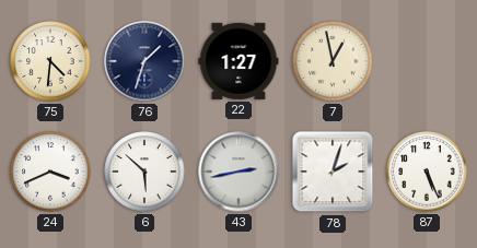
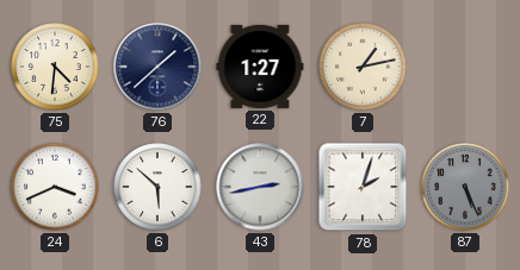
76: 1:33 -> 1:38
7: 12:58 -> 1:13
87 dial: white -> grey
